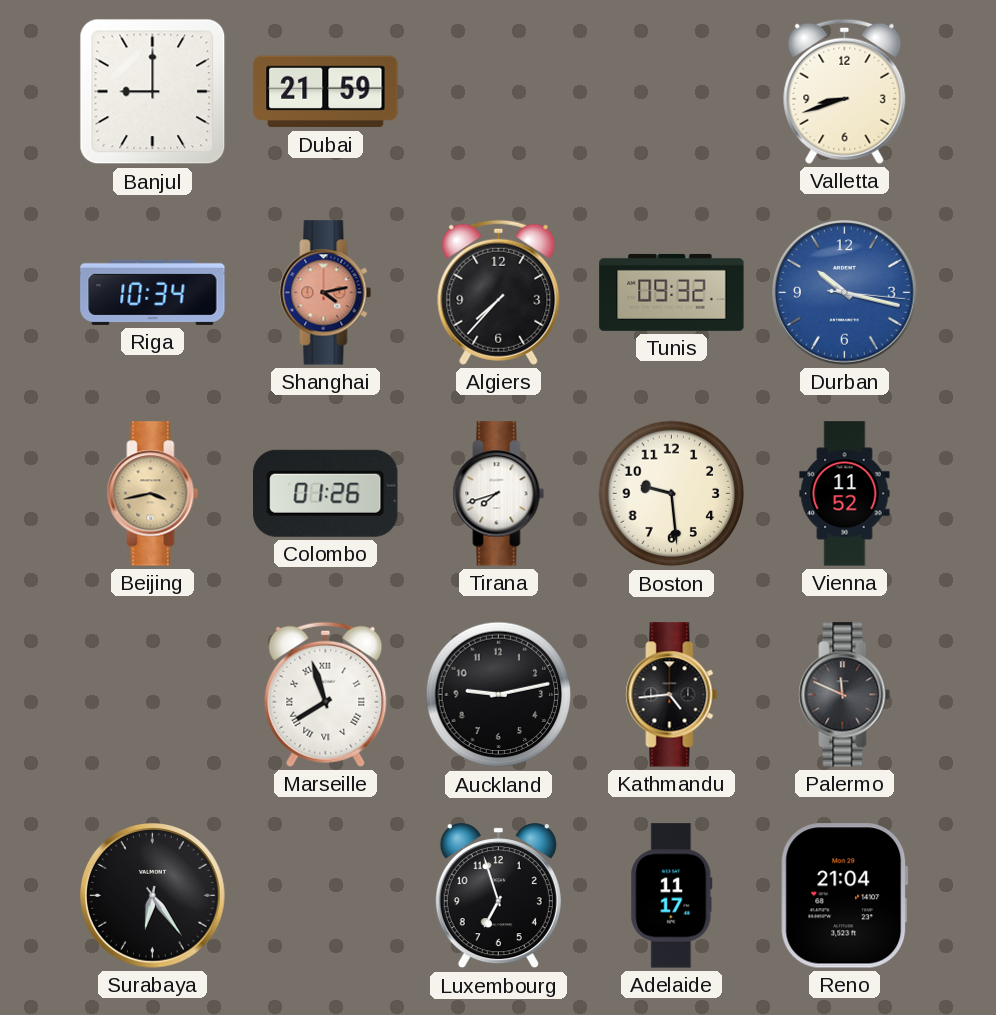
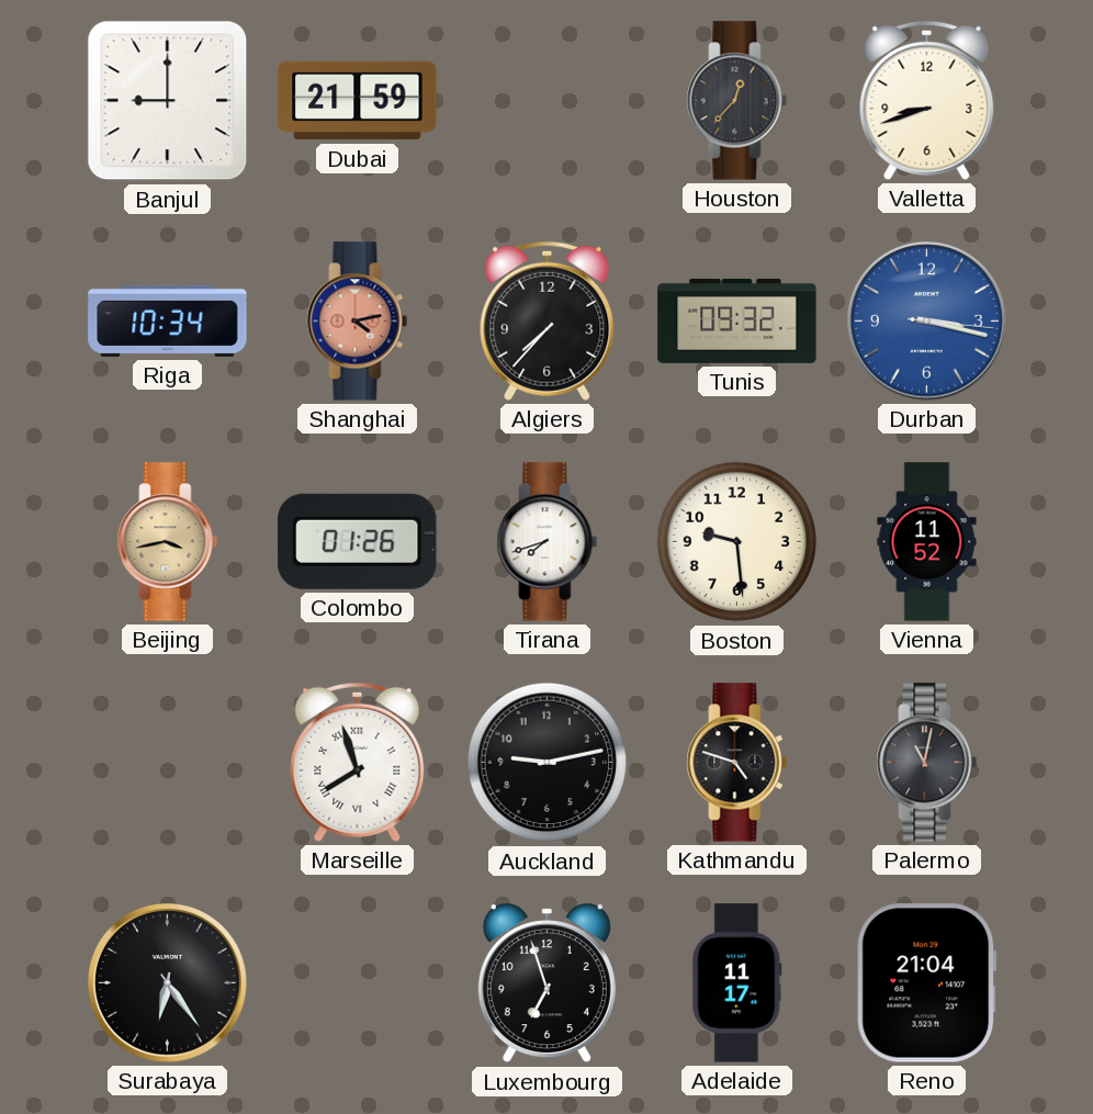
Houston: none -> 12:37
Durban: 10:17 -> 3:17
Kathmandu: 4:44 -> 4:48
Palermo: 11:49 -> 11:02
